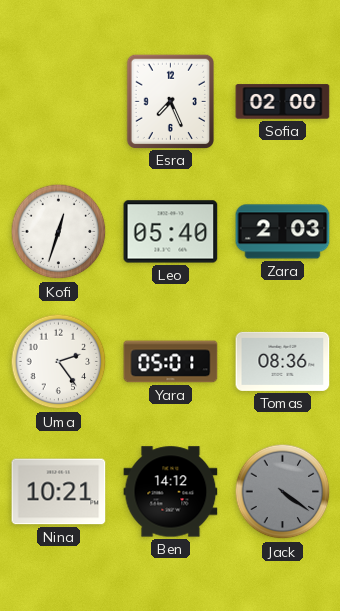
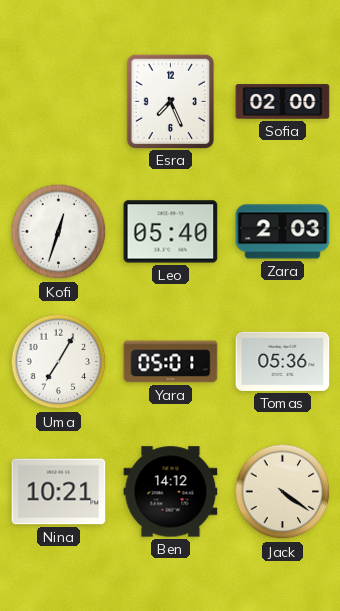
Uma: 2:24 -> 7:05
Tomas: 08:36 -> 05:36
Jack dial: grey -> cream
